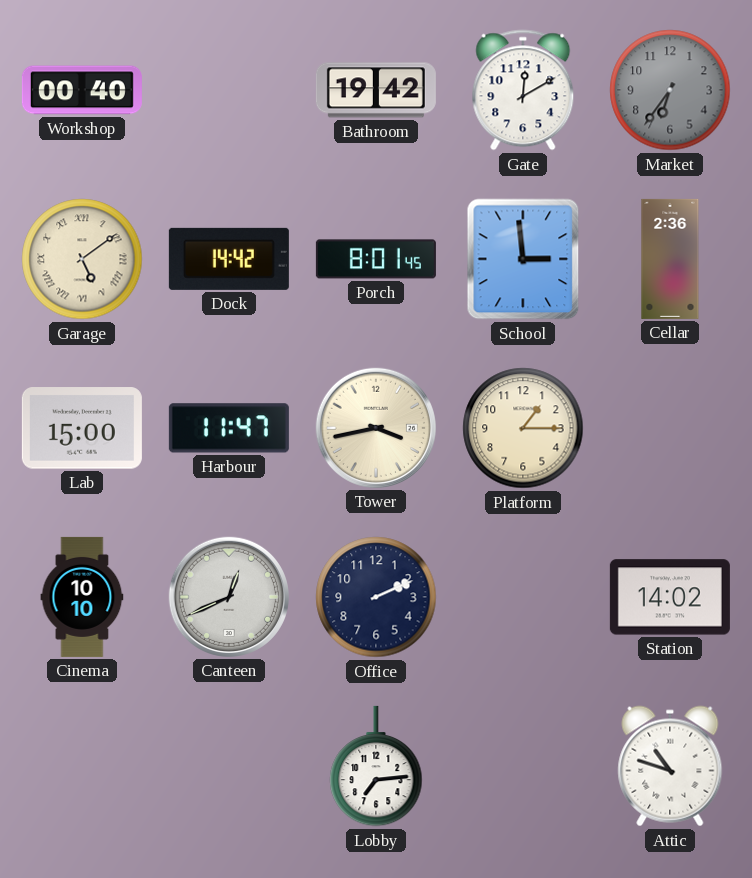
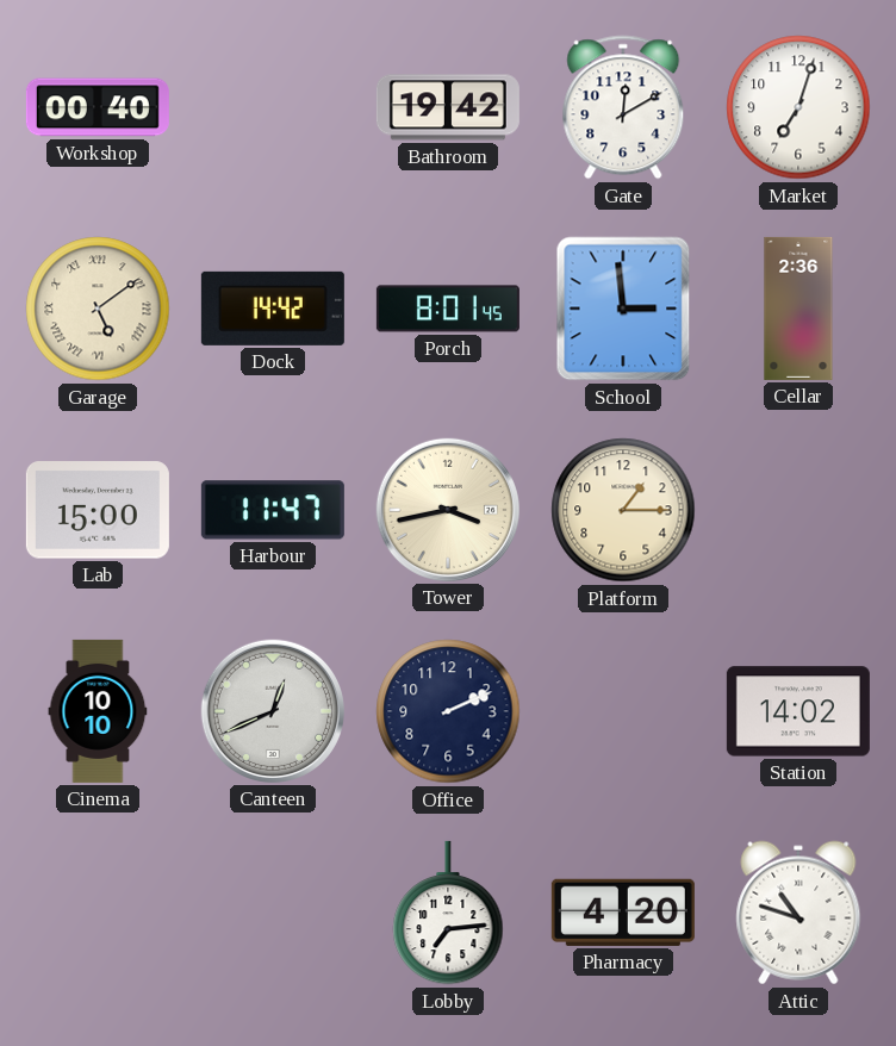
Market: 6:36 -> 7:03
Market dial: grey -> white
Pharmacy: none -> 4:20
